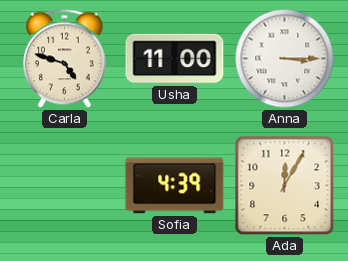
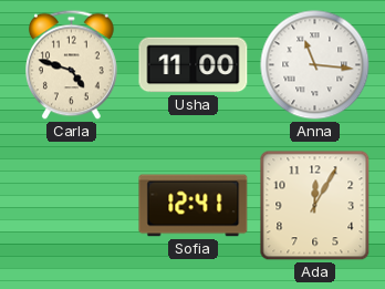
Anna: 3:15 -> 11:16
Sofia: 4:39 -> 12:41
